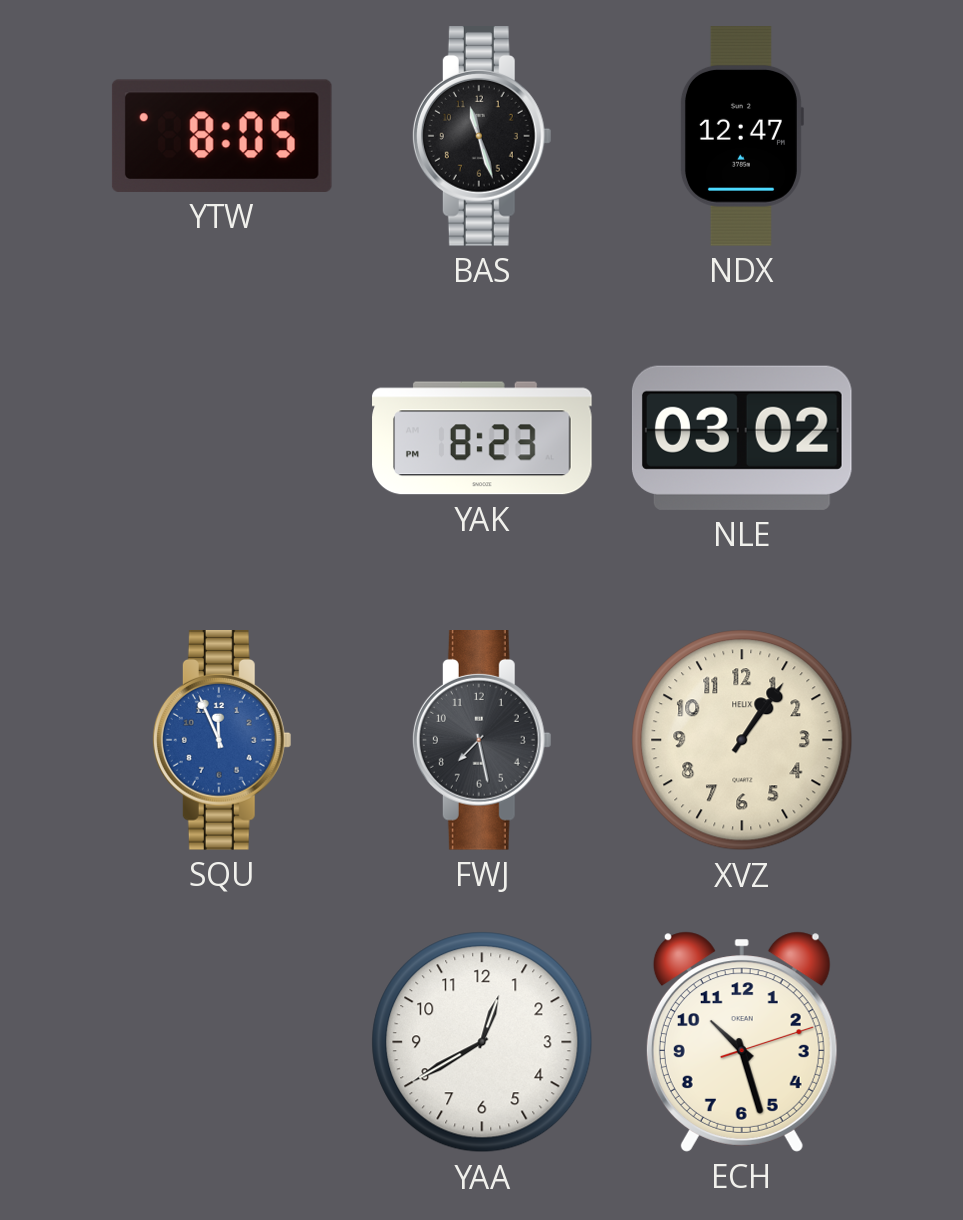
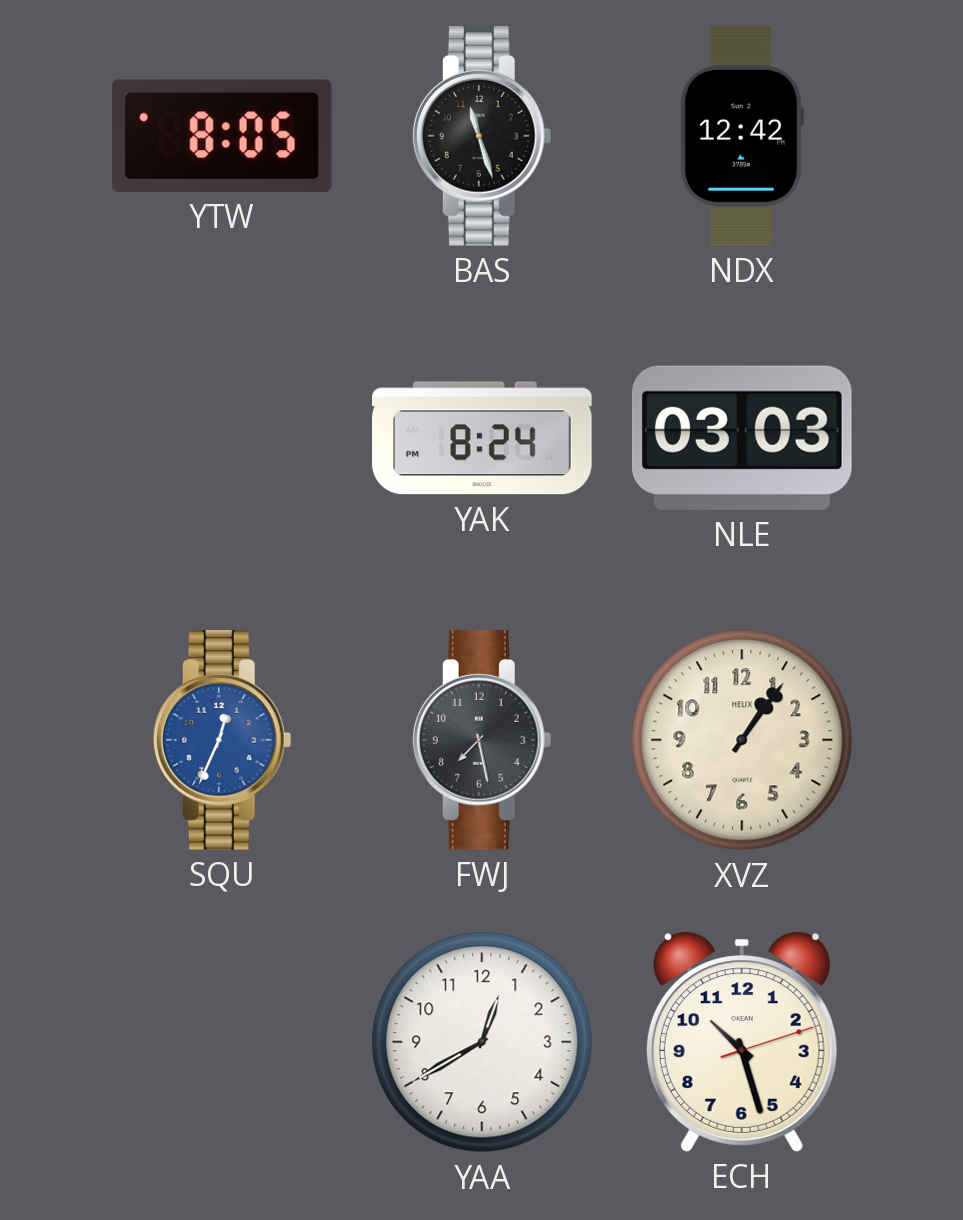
NDX: 12:47 -> 12:42
YAK: 8:23 -> 8:24
NLE: 03:02 -> 03:03
SQU: 11:56 -> 12:34
